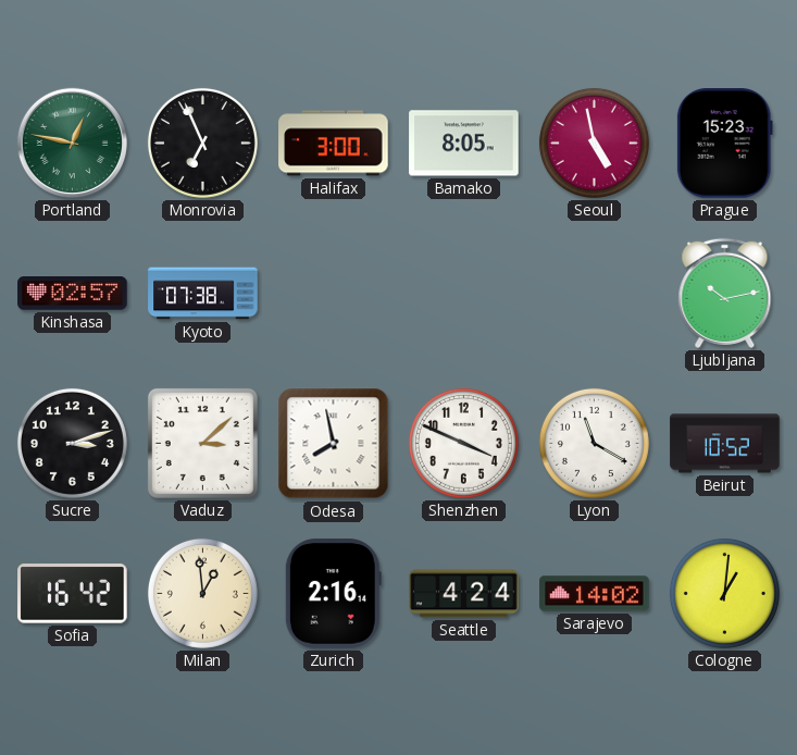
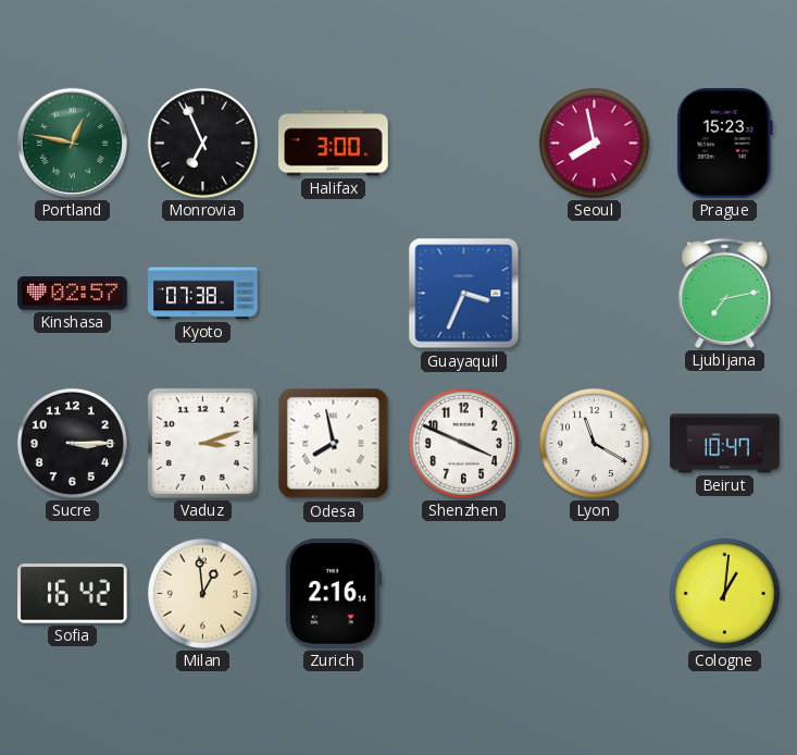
Bamako: 8:05 -> none
Seoul: 4:58 -> 7:58
Guayaquil: none -> 3:34
Ljubljana: 10:13 -> 7:13
Sucre: 3:12 -> 3:15
Vaduz: 3:08 -> 3:12
Beirut: 10:52 -> 10:47
Seattle: 4:24 -> none
Sarajevo: 14:02 -> none
